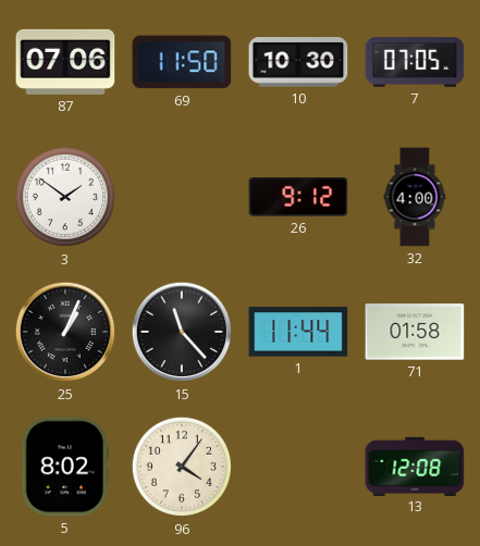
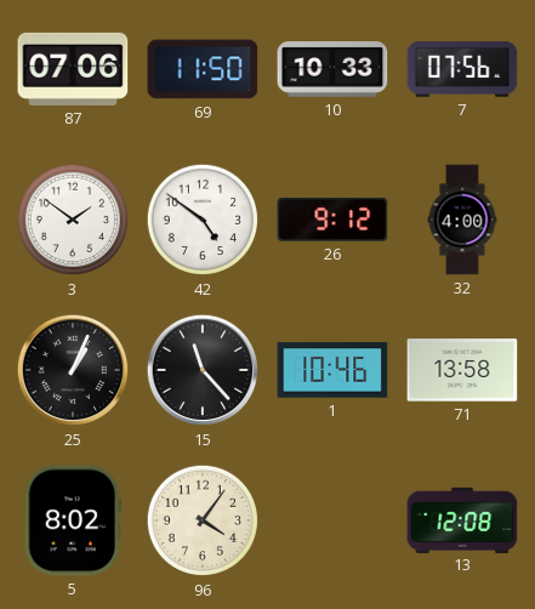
10: 10:30 -> 10:33
7: 07:05 -> 07:56
42: none -> 4:51
1: 11:44 -> 10:46
71: 01:58 -> 13:58
